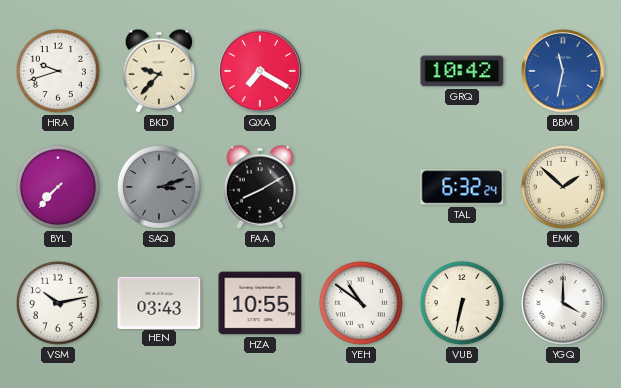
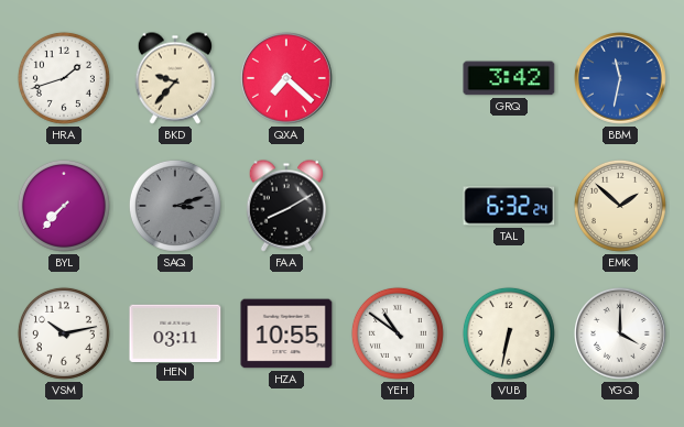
HRA: 9:42 -> 1:42
QXA: 7:20 -> 7:22
GRQ: 10:42 -> 3:42
HEN: 03:43 -> 03:11
